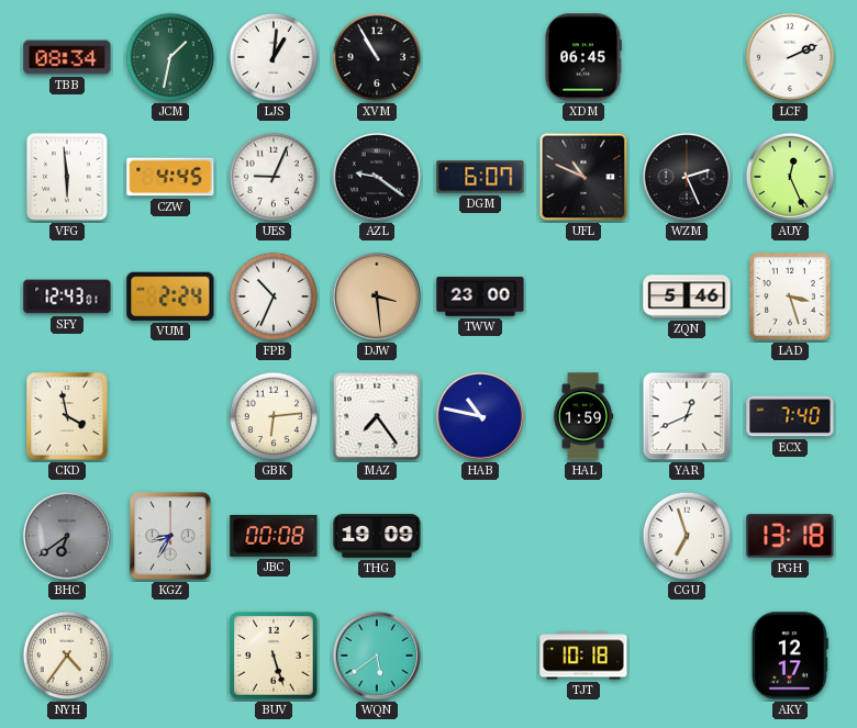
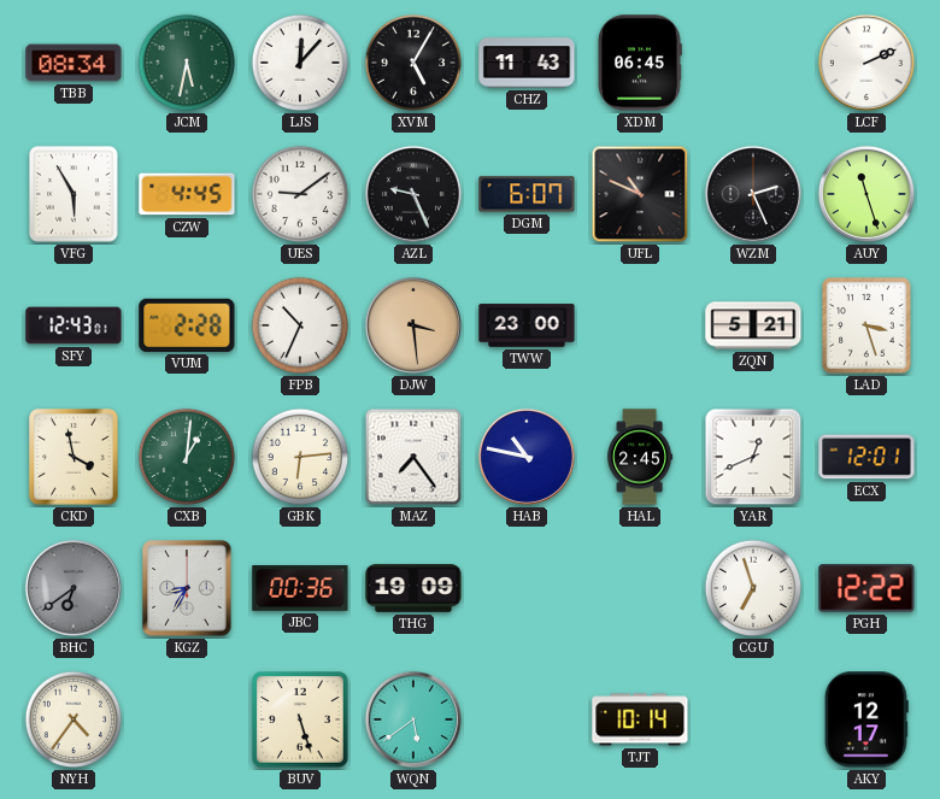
JCM: 1:32 -> 5:32
LJS: 1:01 -> 12:07
XVM: 10:55 -> 5:05
CHZ: none -> 11:43
VFG: 5:59 -> 5:55
UES: 9:04 -> 9:09
AZL: 9:21 -> 9:26
AUY: 12:26 -> 11:27
VUM: 2:24 -> 2:28
ZQN: 5:46 -> 5:21
CXB: none -> 1:01
HAL: 1:59 -> 2:45
ECX: 7:40 -> 12:01
JBC: 00:08 -> 00:36
PGH: 13:18 -> 12:22
TJT: 10:18 -> 10:14
